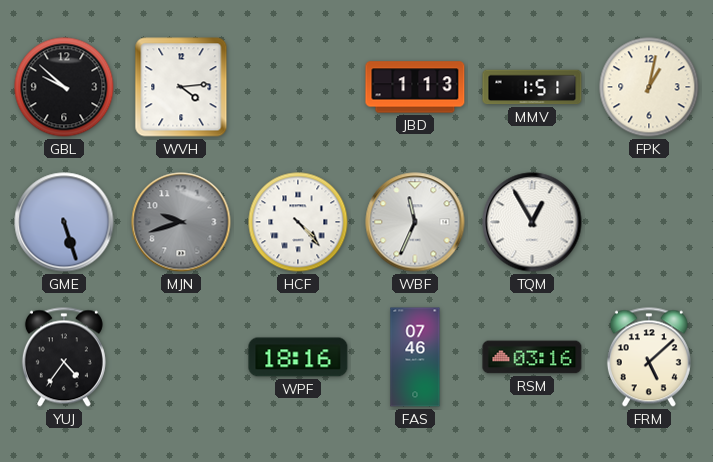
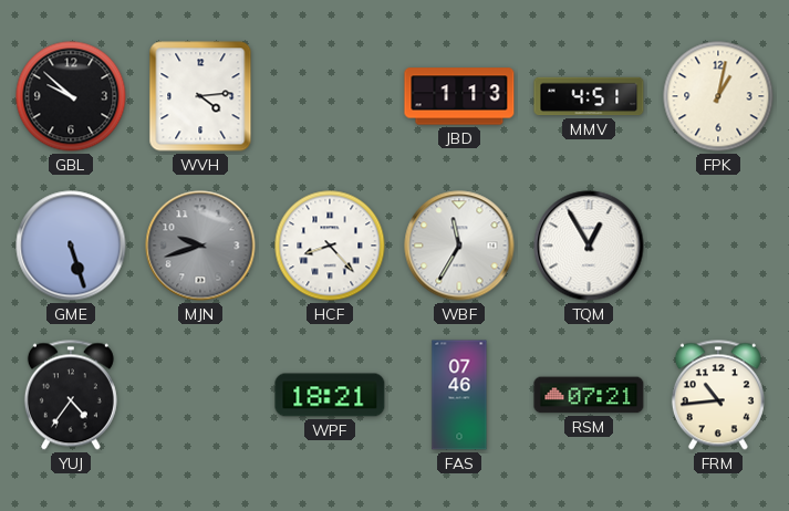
MMV: 1:51 -> 4:51
HCF: 4:23 -> 8:23
WBF: 11:34 -> 11:35
WPF: 18:16 -> 18:21
RSM: 03:16 -> 07:21
FRM: 5:08 -> 10:44
